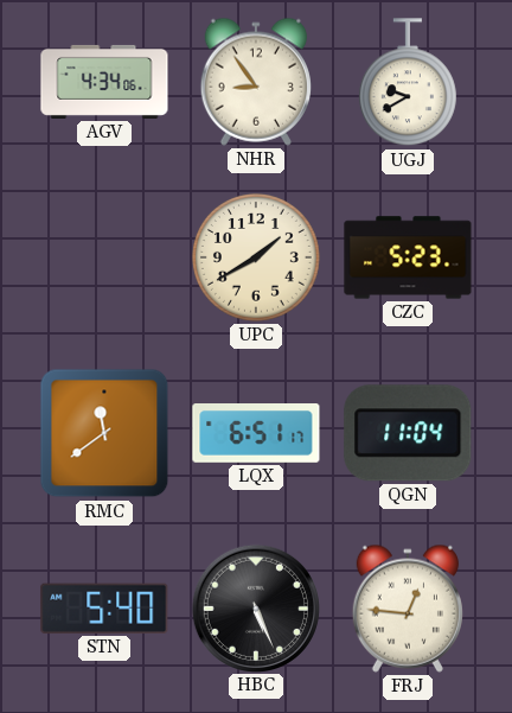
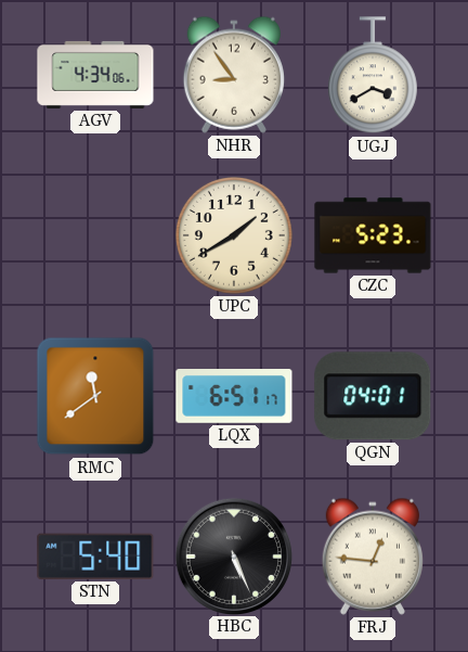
UGJ: 9:40 -> 3:40
QGN: 11:04 -> 04:01
